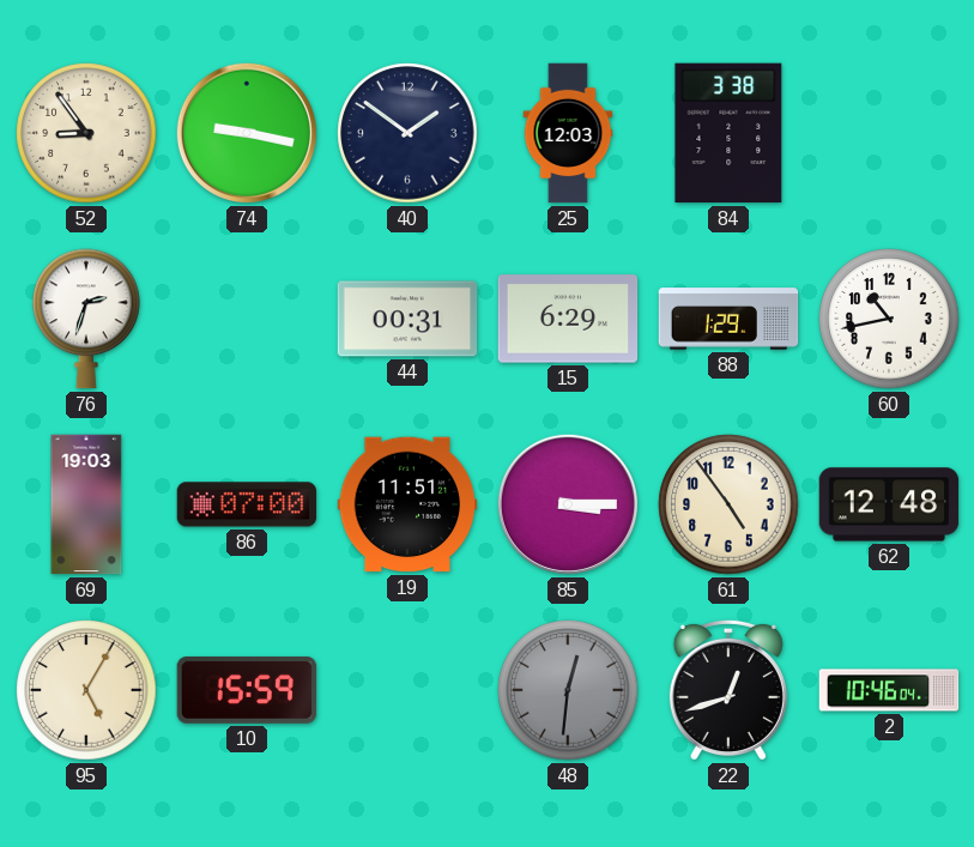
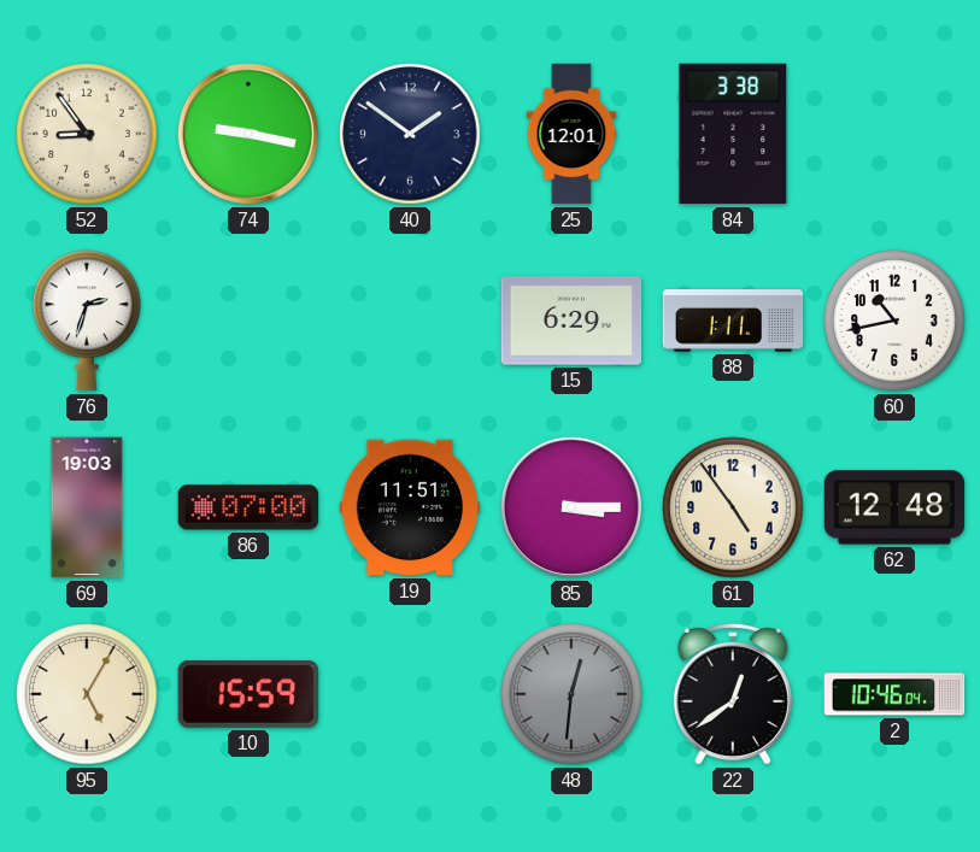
25: 12:03 -> 12:01
44: 00:31 -> none
88: 1:29 -> 1:11
22: 12:42 -> 12:39
